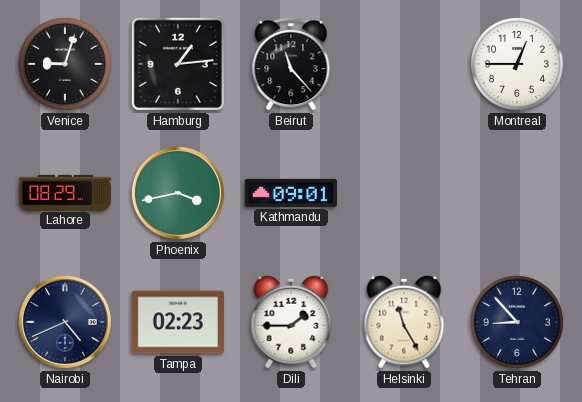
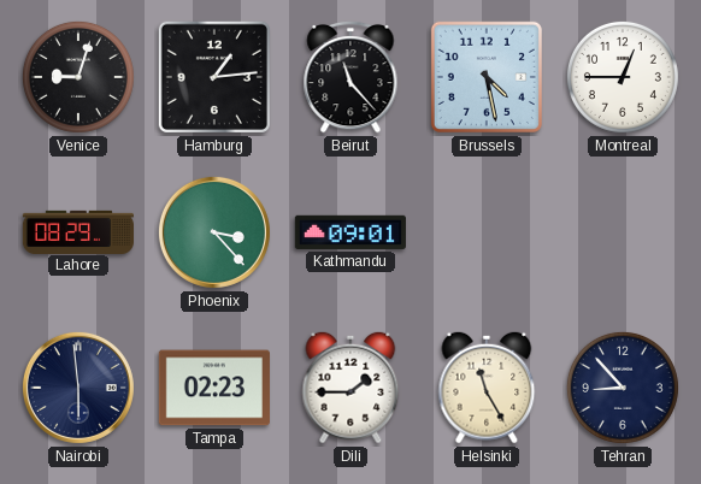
Brussels: none -> 4:28
Phoenix: 3:43 -> 3:23
Nairobi: 4:41 -> 5:59
